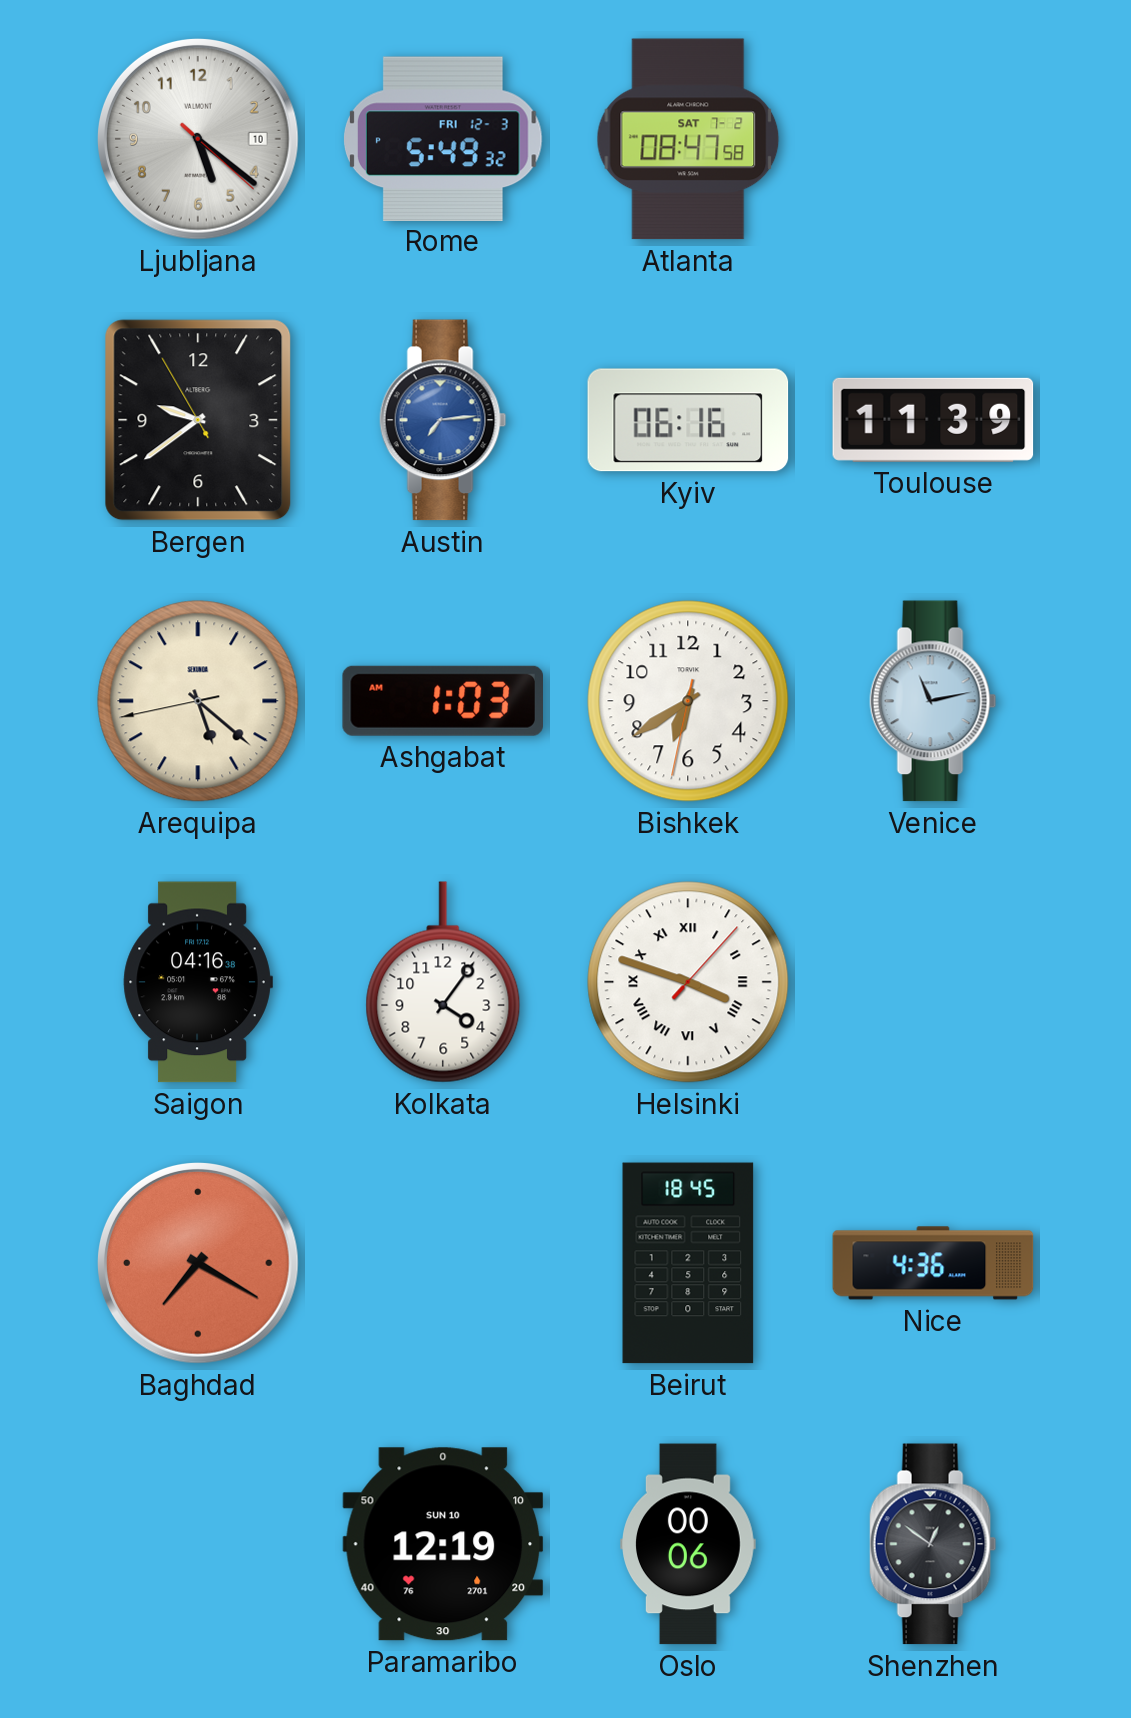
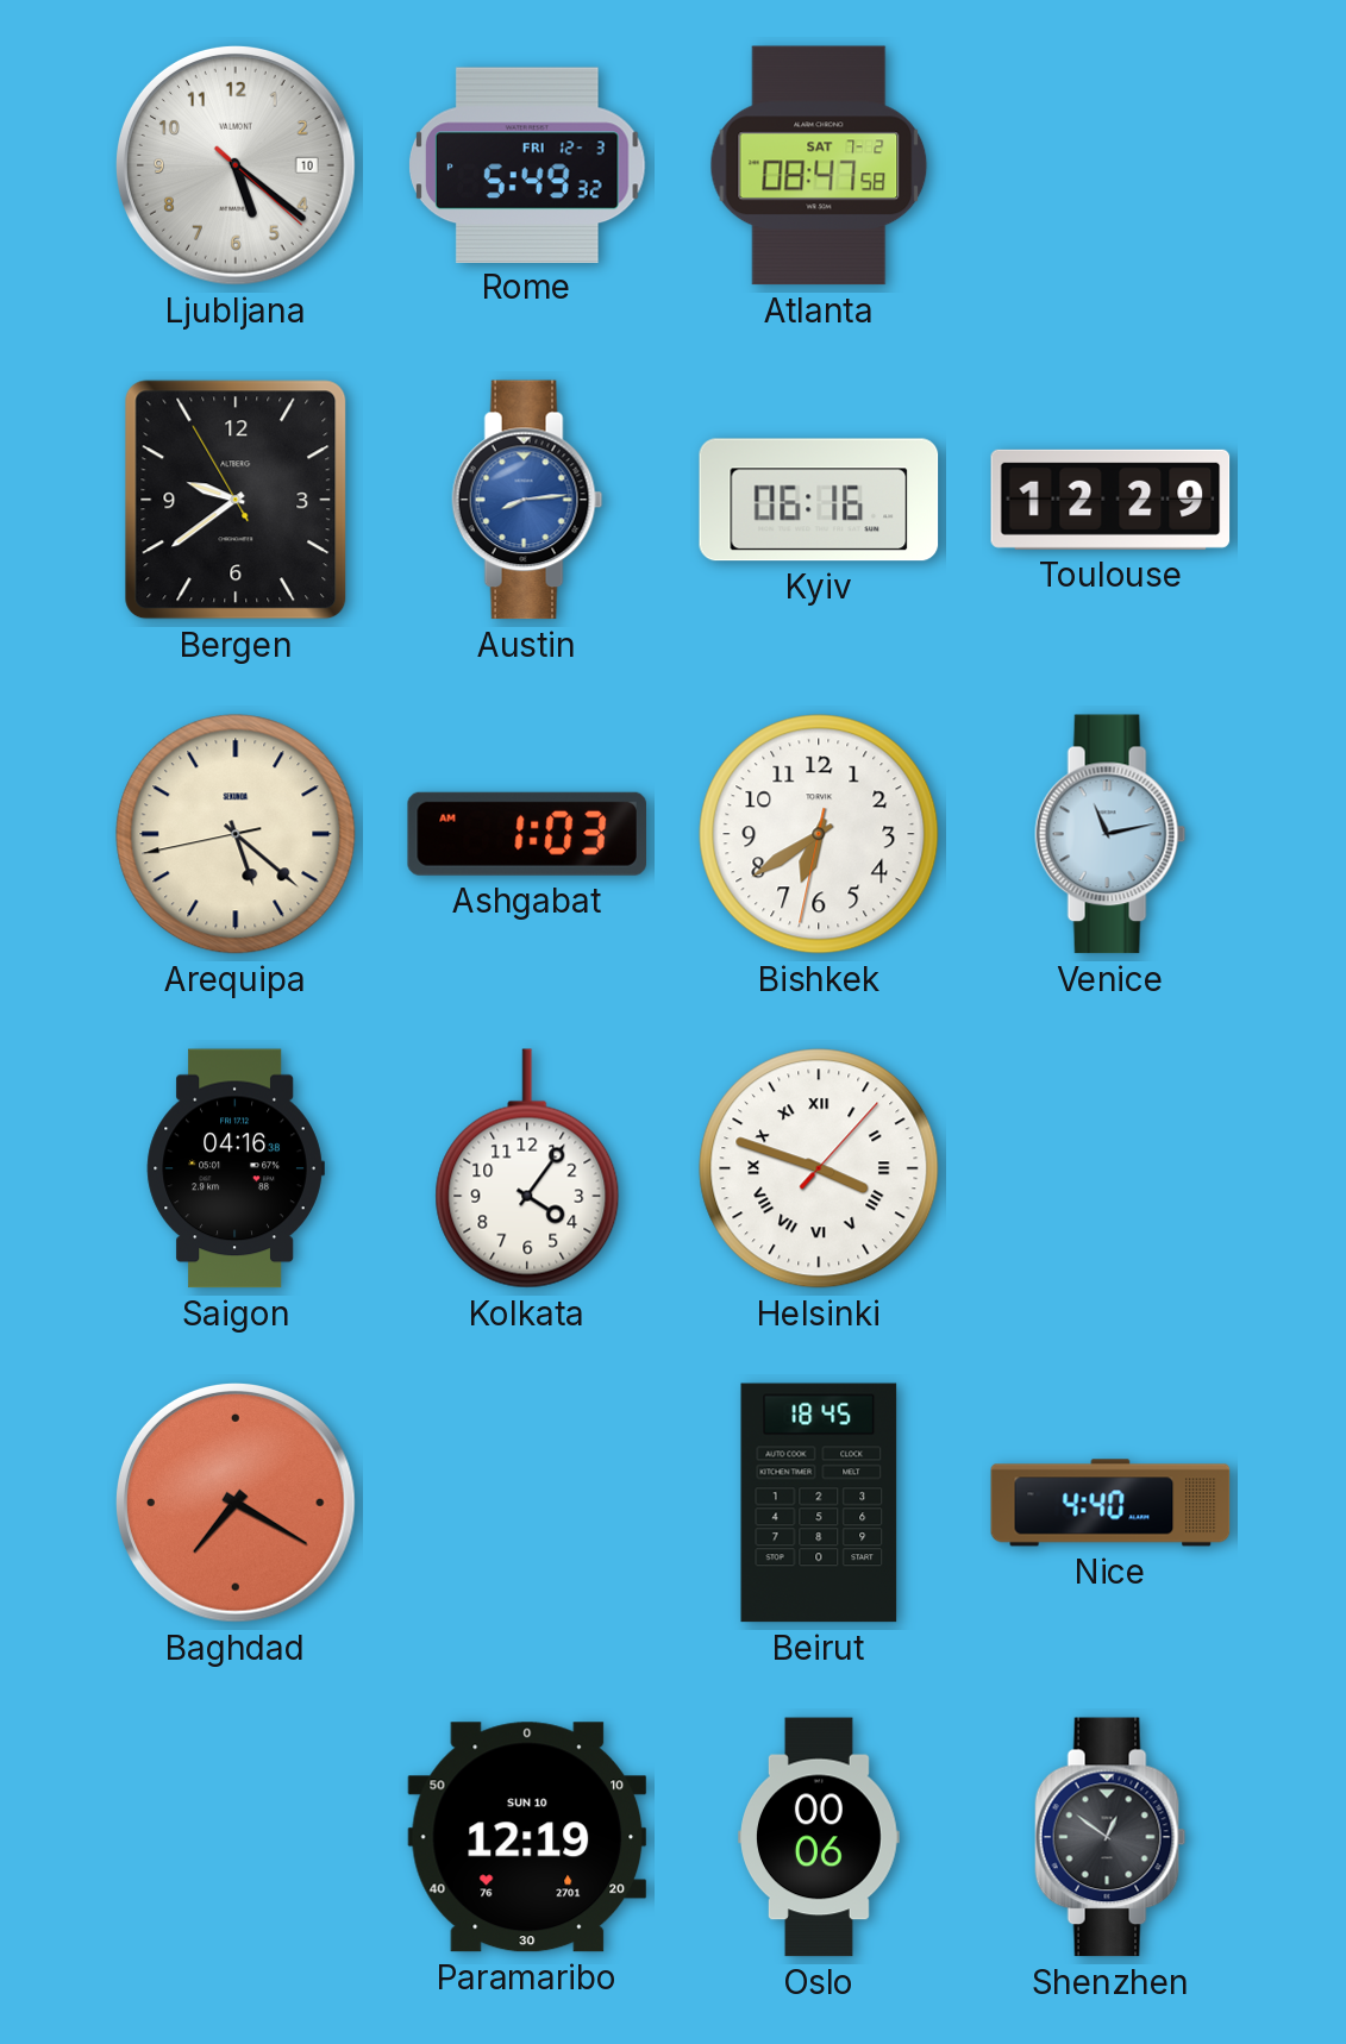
Austin: 7:14 -> 8:14
Toulouse: 11:39 -> 12:29
Nice: 4:36 -> 4:40
